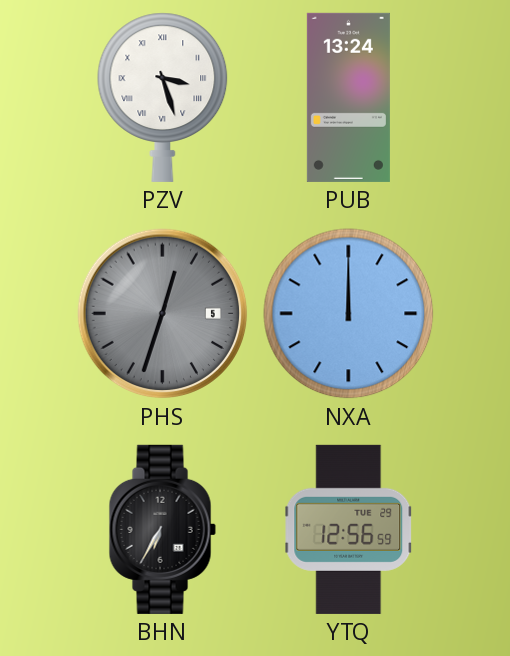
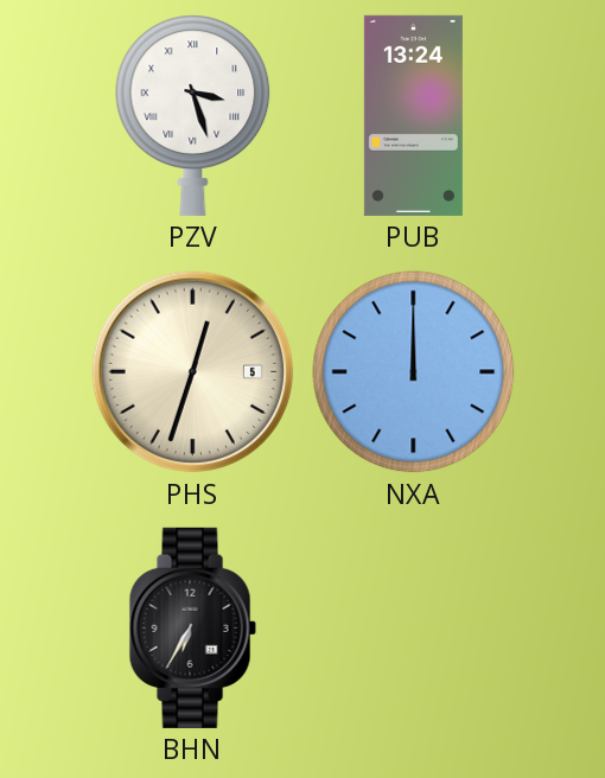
PHS dial: grey -> cream
YTQ: 12:56 -> none
